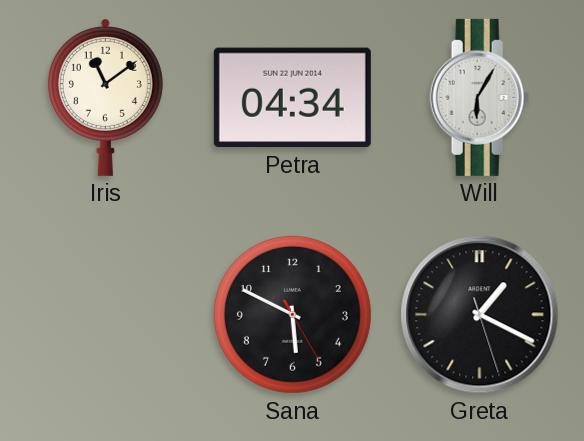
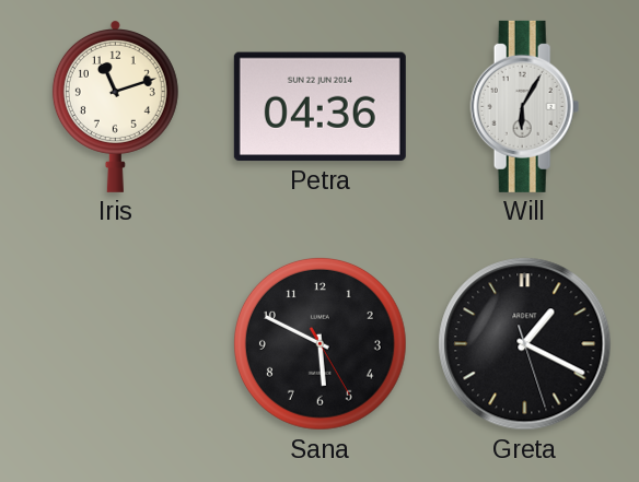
Iris: 11:09 -> 11:12
Petra: 04:34 -> 04:36
